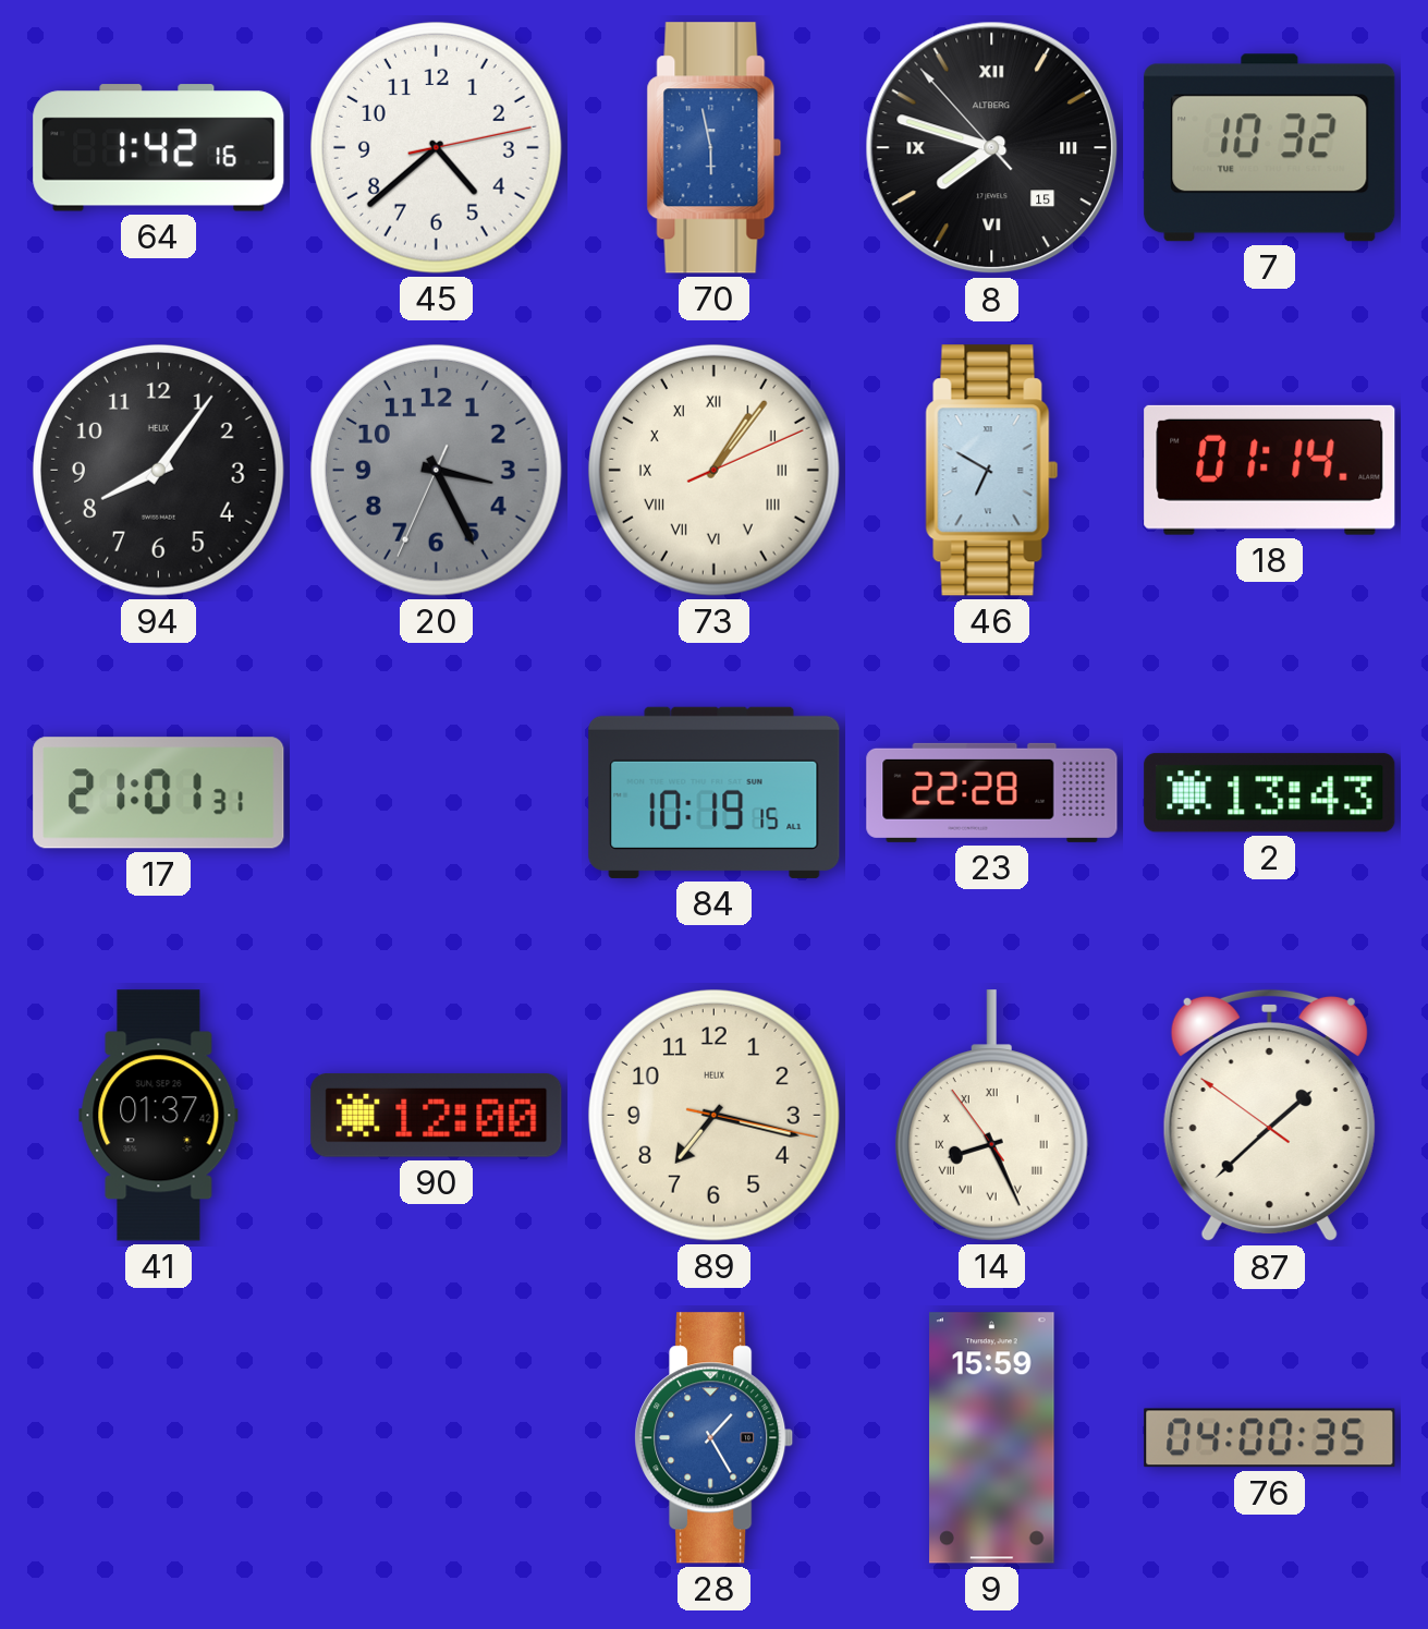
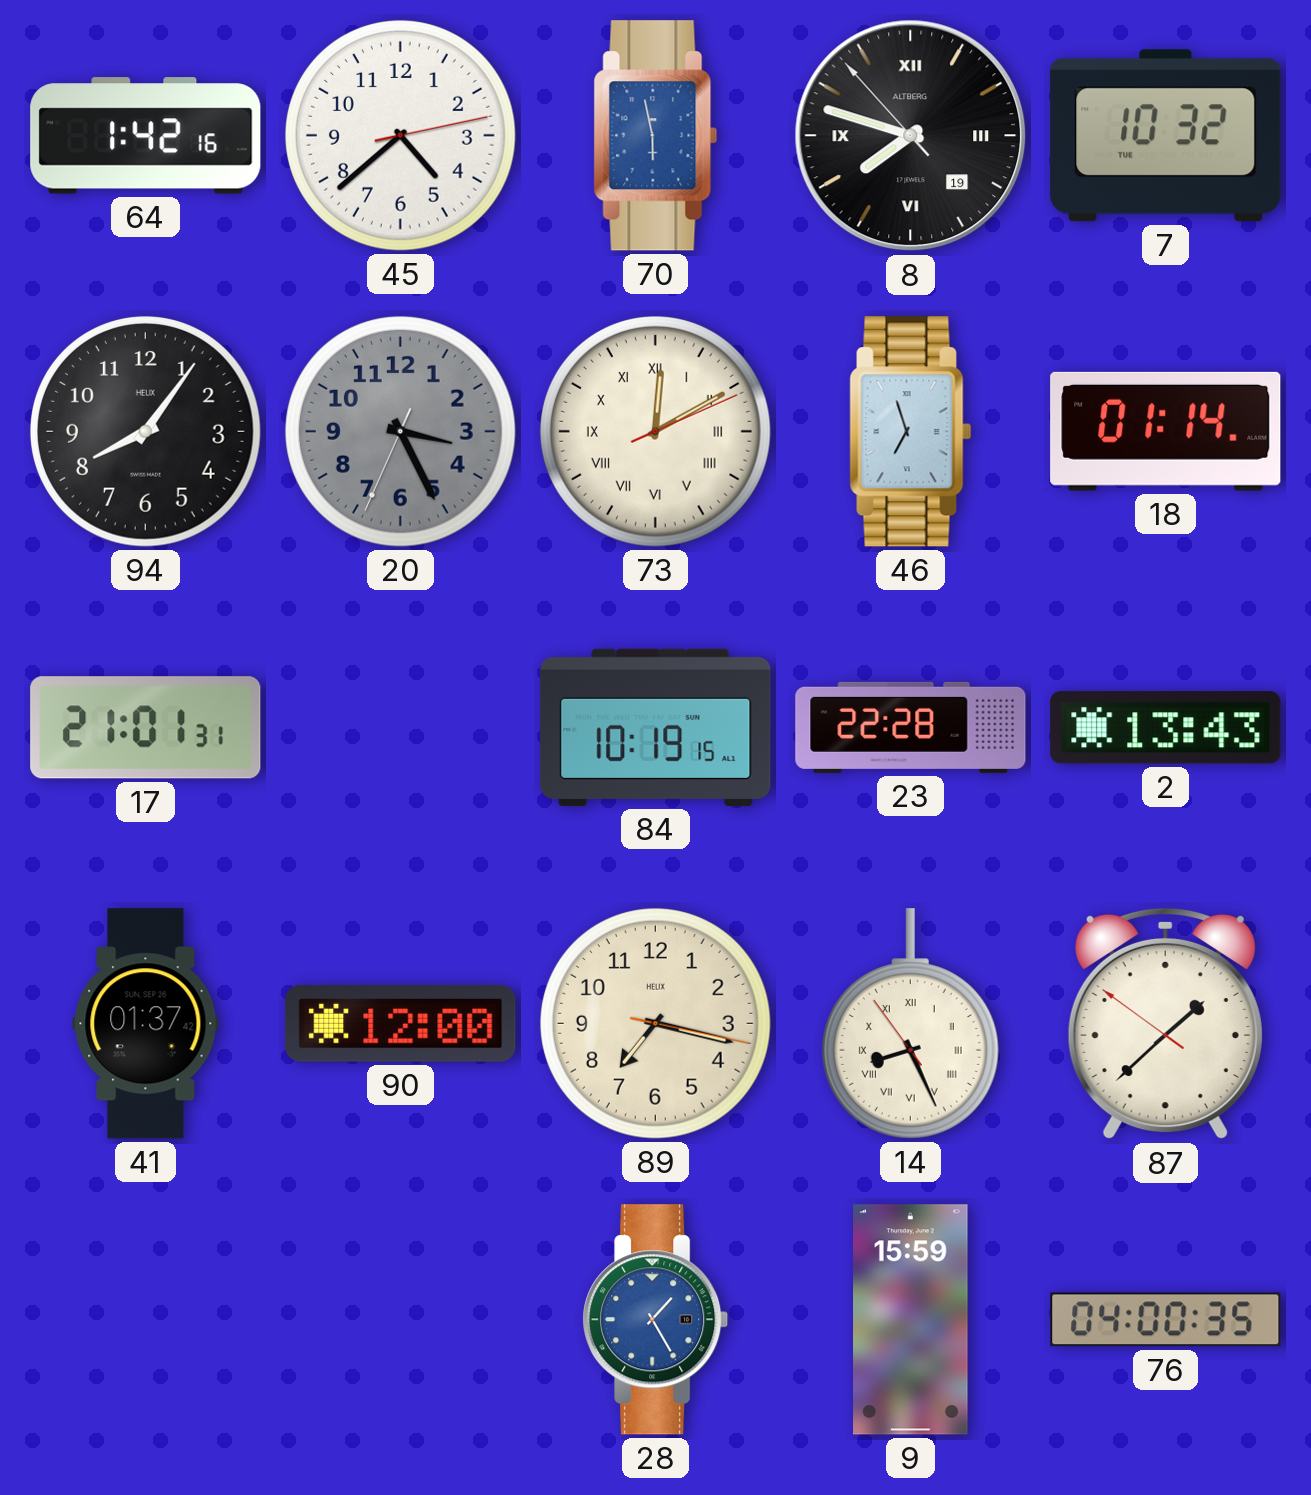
8 date: 15 -> 19
73: 1:06 -> 12:10
46: 6:50 -> 6:57
